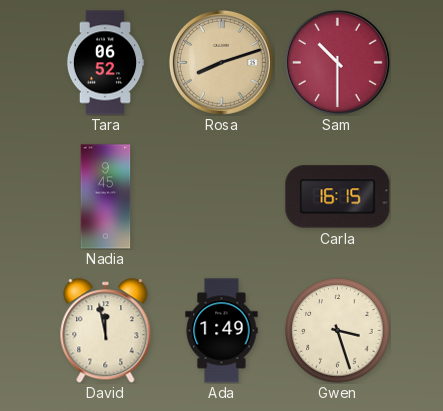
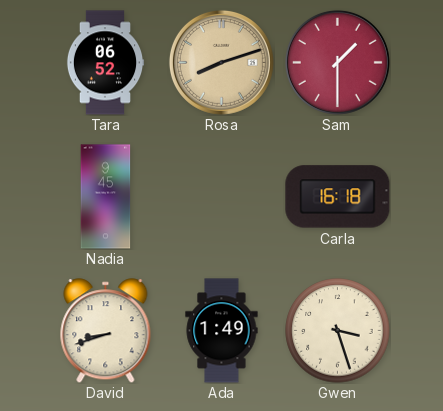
Sam: 10:30 -> 1:30
Carla: 16:15 -> 16:18
David: 11:58 -> 8:42
